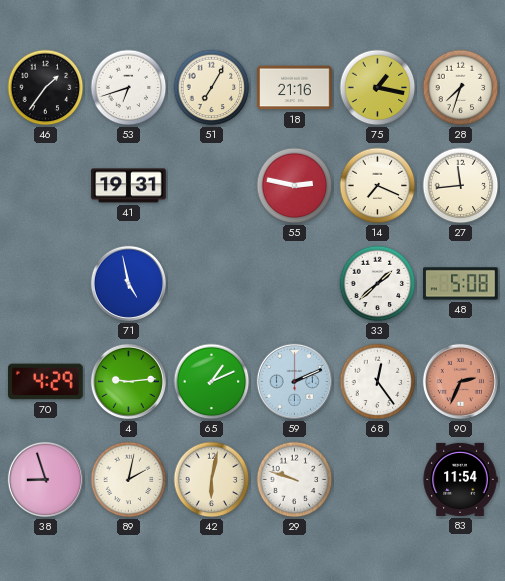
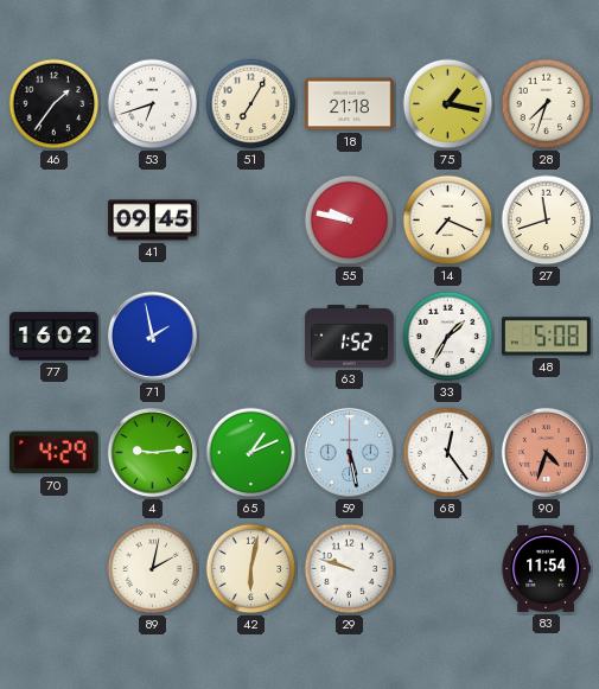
18: 21:16 -> 21:18
41: 19:31 -> 09:45
55: 2:47 -> 9:47
27: 11:44 -> 11:42
77: none -> 16:02
71: 4:58 -> 1:58
63: none -> 1:52
33: 1:38 -> 1:35
59: 2:11 -> 5:28
90: 2:34 -> 4:33
38: 8:57 -> none
